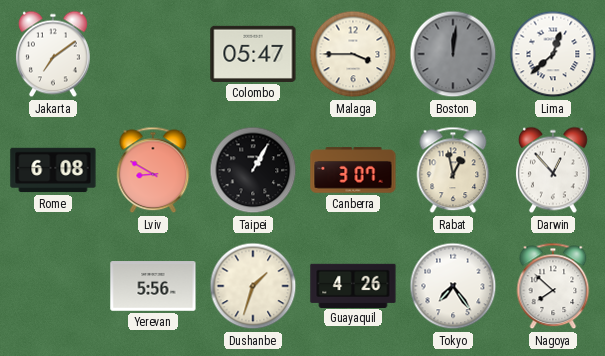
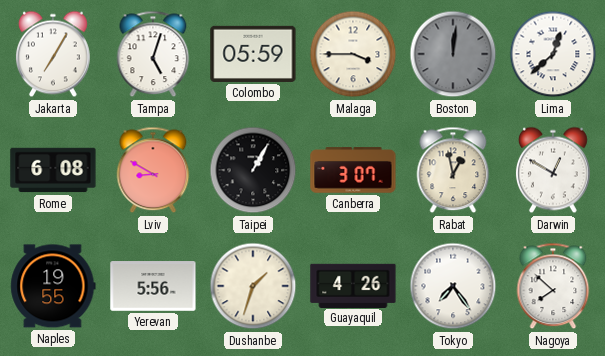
Jakarta: 7:09 -> 7:05
Tampa: none -> 5:03
Colombo: 05:47 -> 05:59
Darwin: 12:53 -> 12:50
Naples: none -> 19:55
